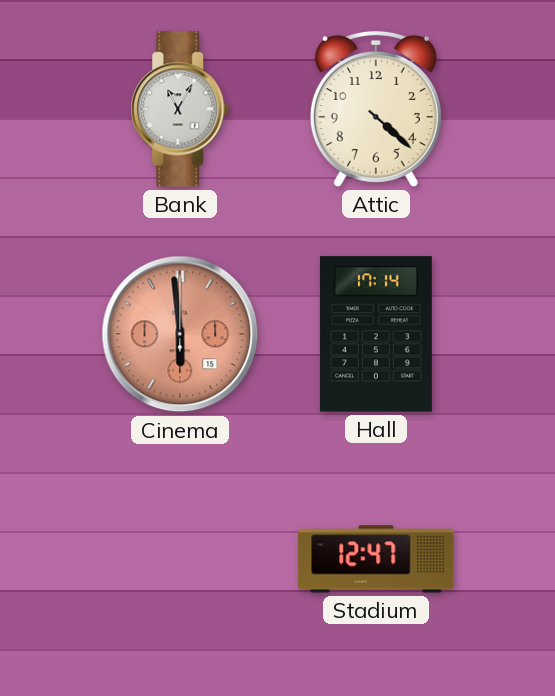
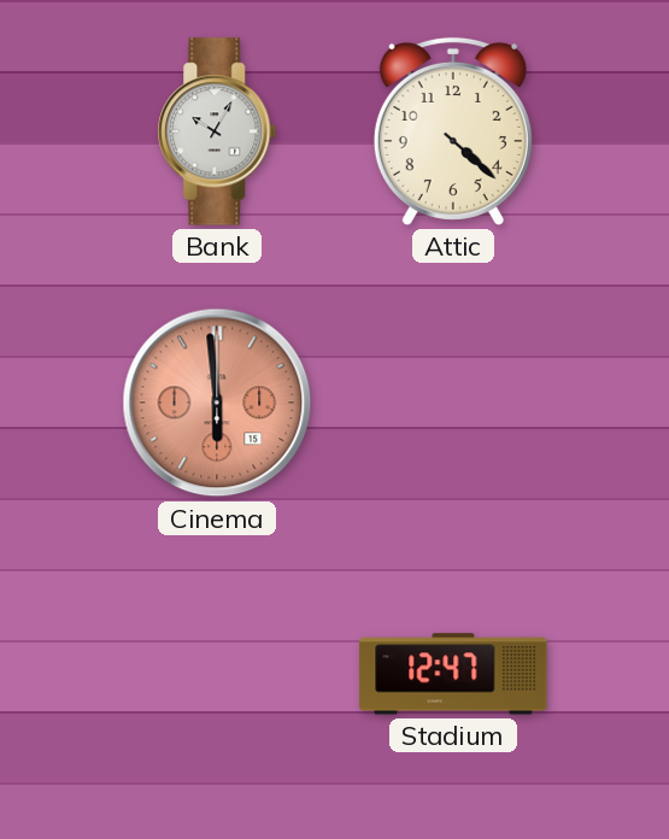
Bank: 11:05 -> 10:05
Hall: 17:14 -> none
